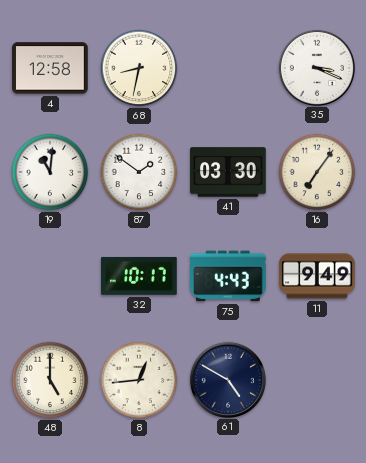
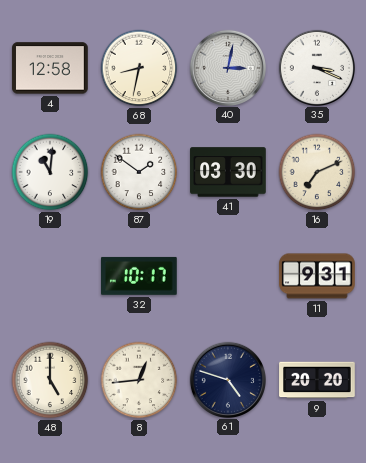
40: none -> 3:02
16: 7:06 -> 7:11
75: 4:43 -> none
11: 9:49 -> 9:31
61: 4:50 -> 4:48
9: none -> 20:20
